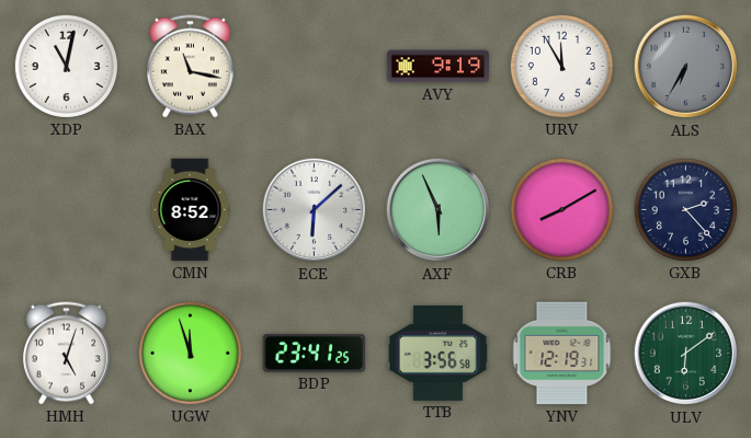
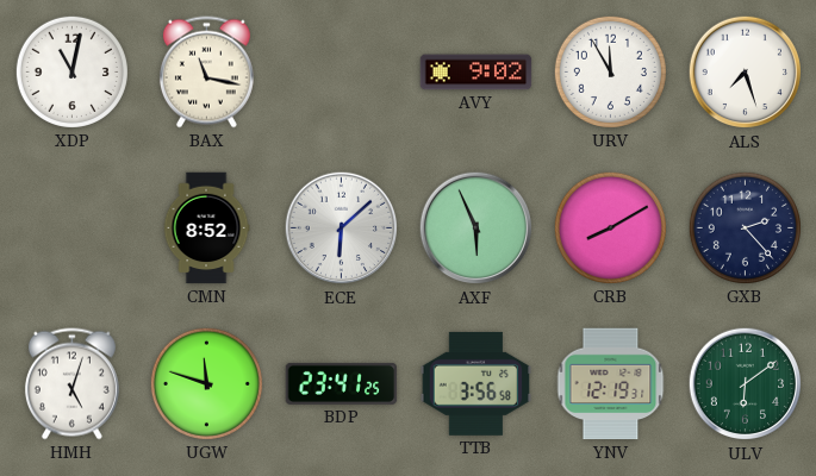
AVY: 9:19 -> 9:02
ALS: 6:35 -> 7:27
ALS dial: grey -> white
UGW: 11:57 -> 11:48
